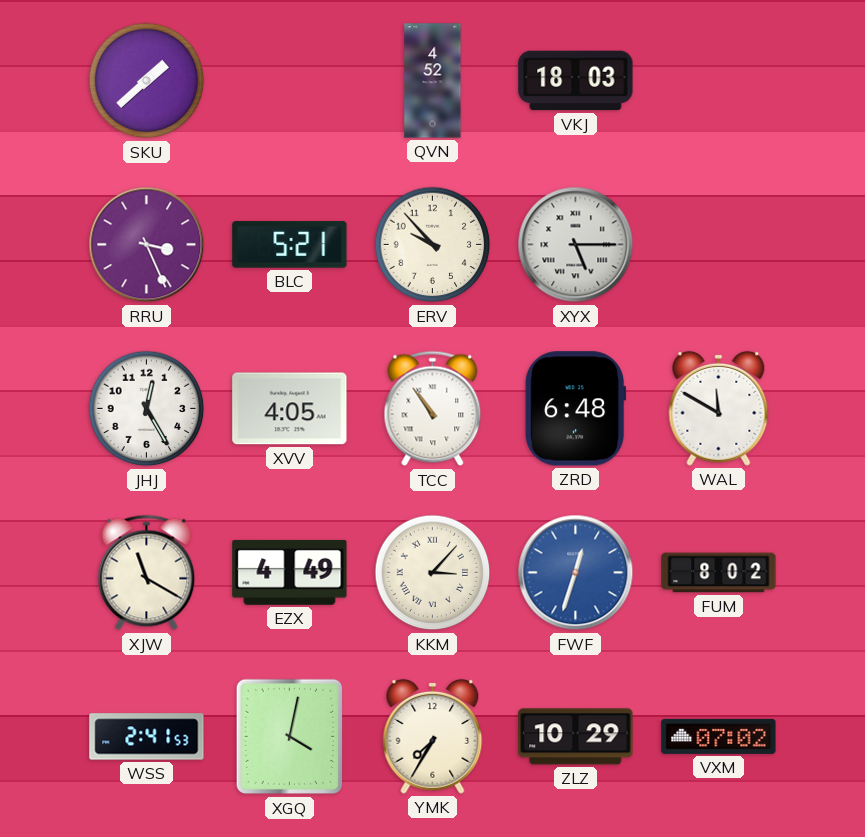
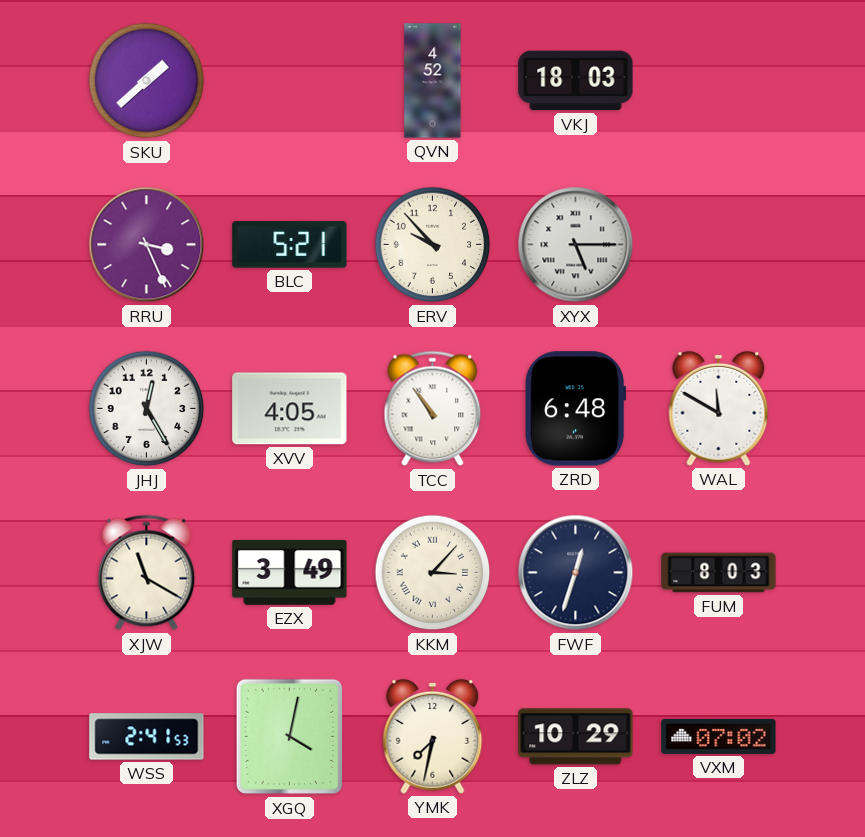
EZX: 4:49 -> 3:49
FWF dial: blue -> navy
FUM: 8:02 -> 8:03
YMK: 7:35 -> 7:32
